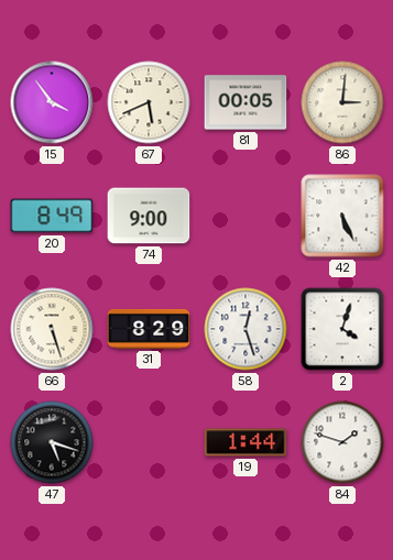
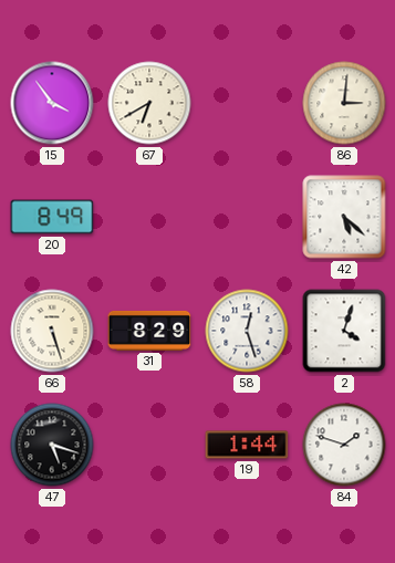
67: 5:41 -> 6:40
81: 00:05 -> none
74: 9:00 -> none
42: 5:26 -> 5:22
